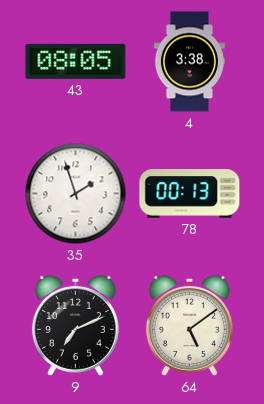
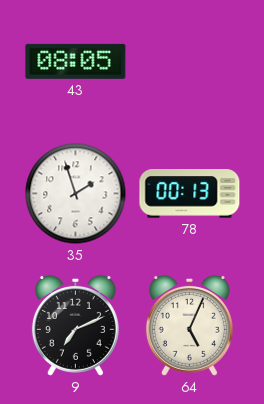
4: 3:38 -> none
64: 5:09 -> 5:04
